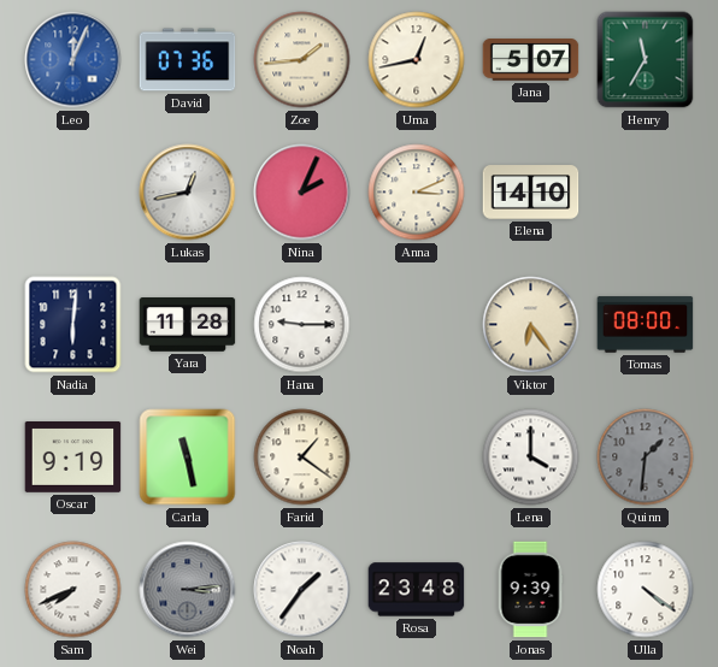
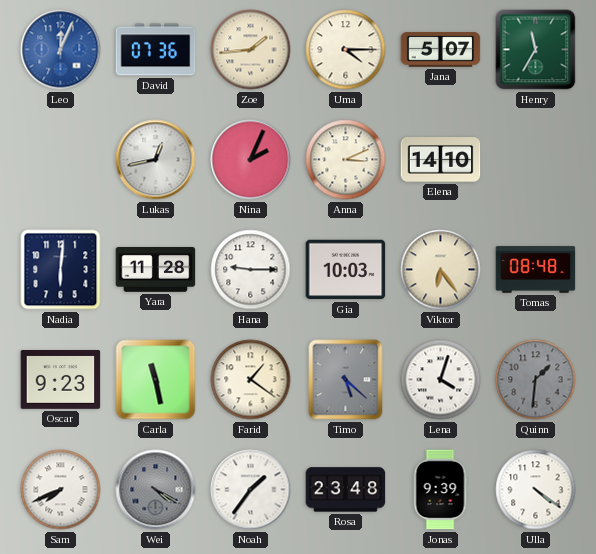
Uma: 12:43 -> 4:15
Gia: none -> 10:03
Tomas: 08:00 -> 08:48
Oscar: 9:19 -> 9:23
Timo: none -> 5:22
Lena: 4:00 -> 4:03
Wei: 3:14 -> 4:20
